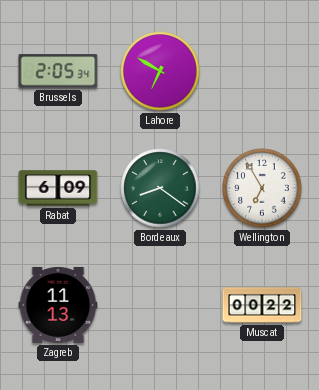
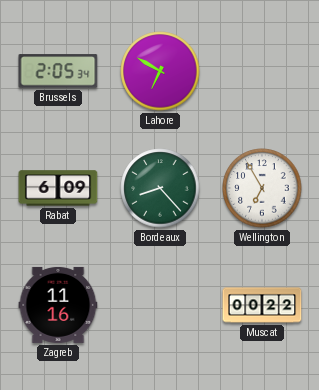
Bordeaux: 8:21 -> 8:23
Zagreb: 11:13 -> 11:16
